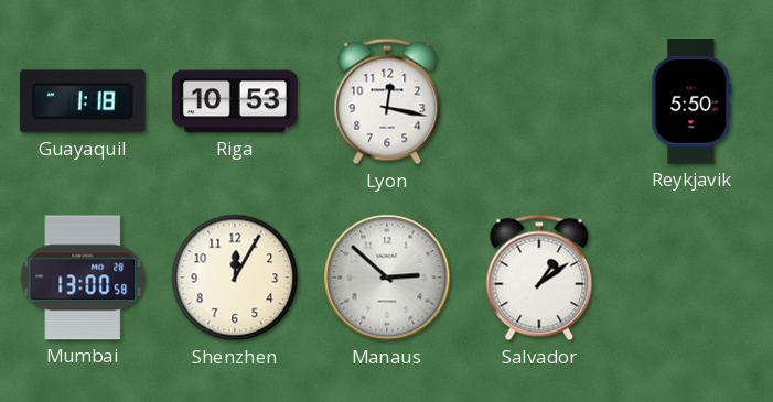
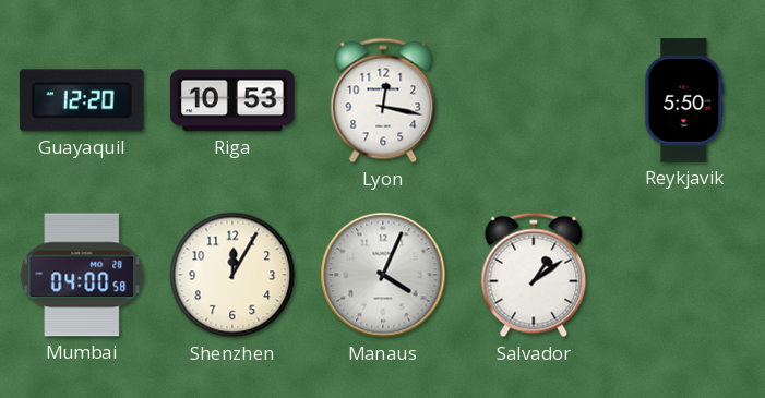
Guayaquil: 1:18 -> 12:20
Mumbai: 13:00 -> 04:00
Manaus: 2:52 -> 4:04
